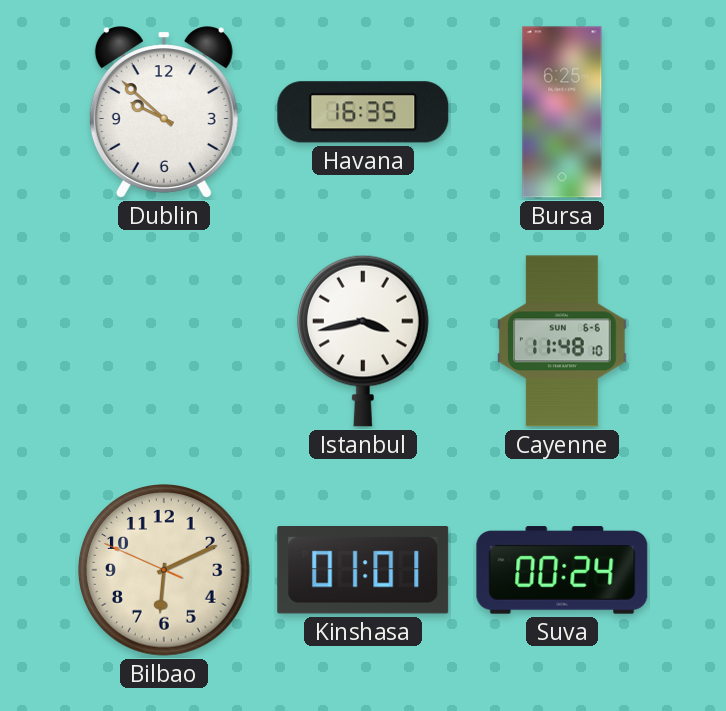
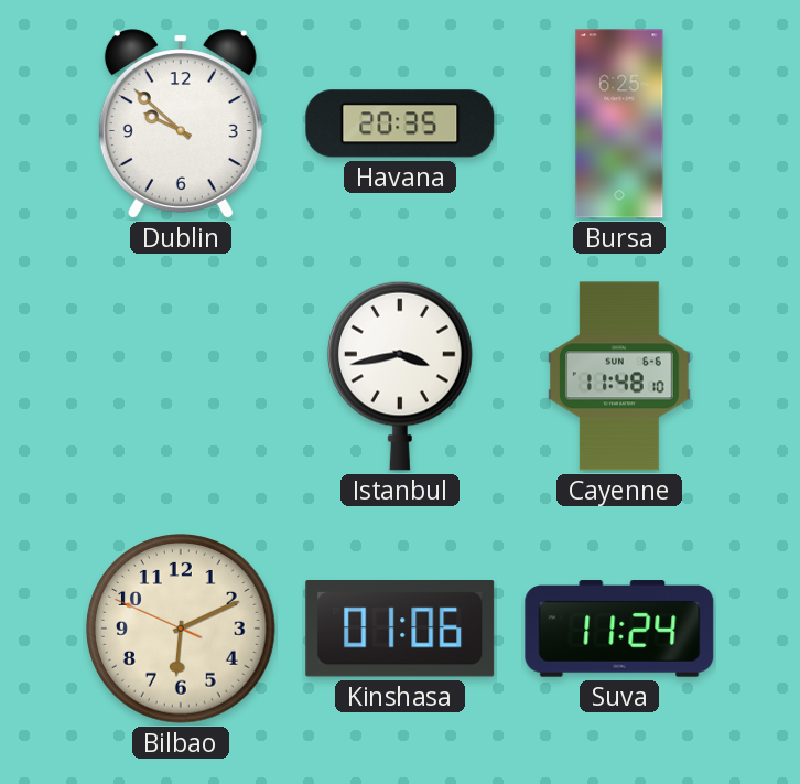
Havana: 16:35 -> 20:35
Kinshasa: 01:01 -> 01:06
Suva: 00:24 -> 11:24
